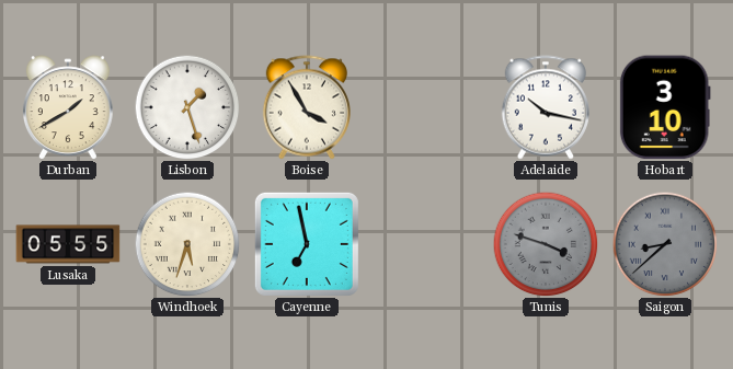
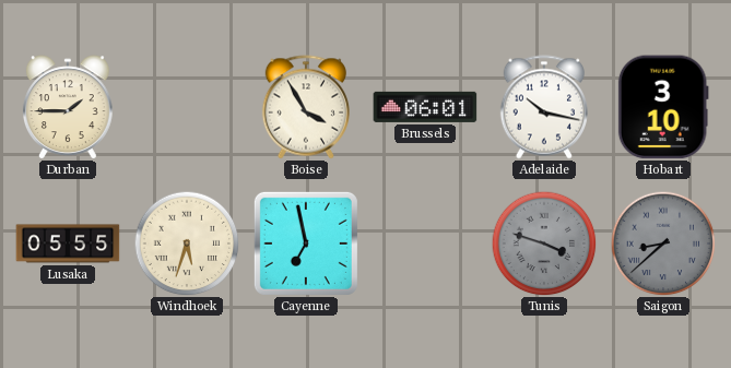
Durban: 1:40 -> 1:45
Lisbon: 1:27 -> none
Brussels: none -> 06:01
